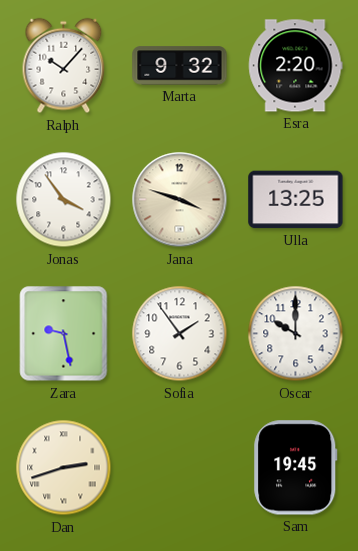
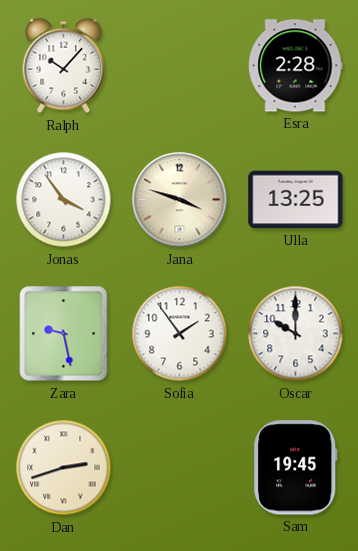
Marta: 9:32 -> none
Esra: 2:20 -> 2:28
